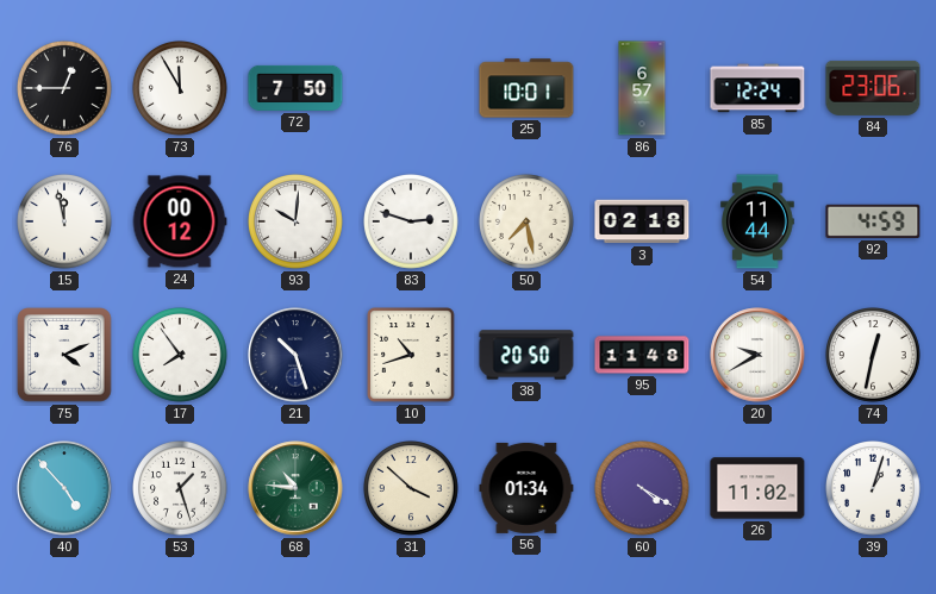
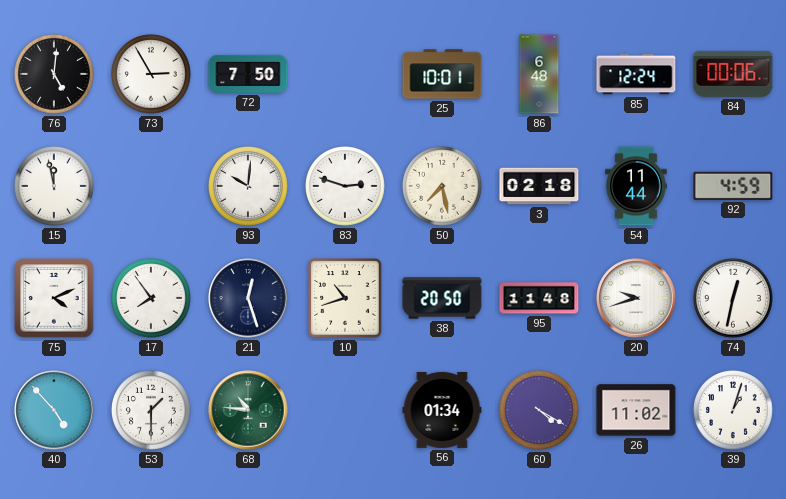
76: 12:45 -> 5:01
73: 11:55 -> 2:55
86: 6:57 -> 6:48
84: 23:06 -> 00:06
24: 00:12 -> none
21: 10:27 -> 12:27
20: 9:40 -> 9:42
53: 1:27 -> 1:30
31: 3:52 -> none
